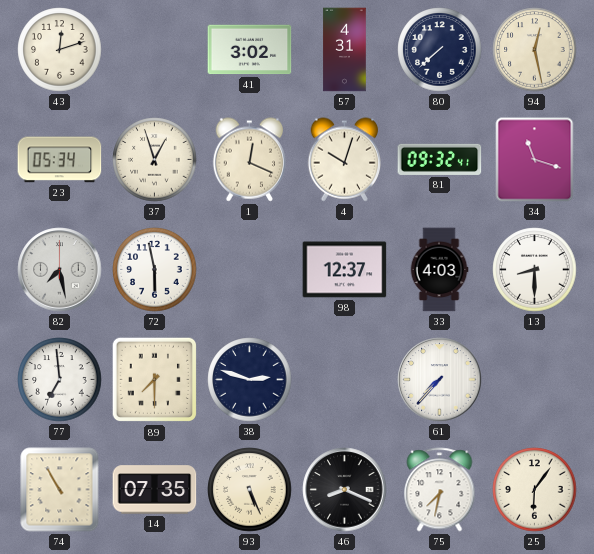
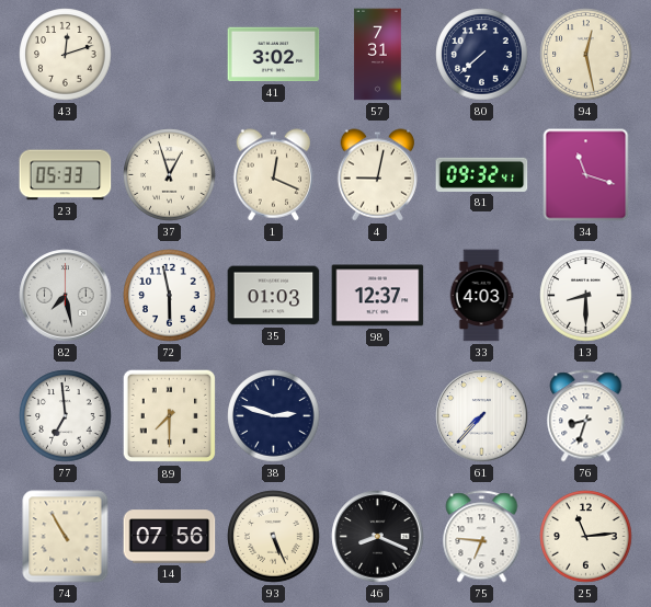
57: 4:31 -> 7:31
23: 05:34 -> 05:33
4: 10:03 -> 9:02
35: none -> 01:03
76: none -> 8:33
14: 07:35 -> 07:56
75: 7:32 -> 6:46
25: 6:06 -> 11:14
